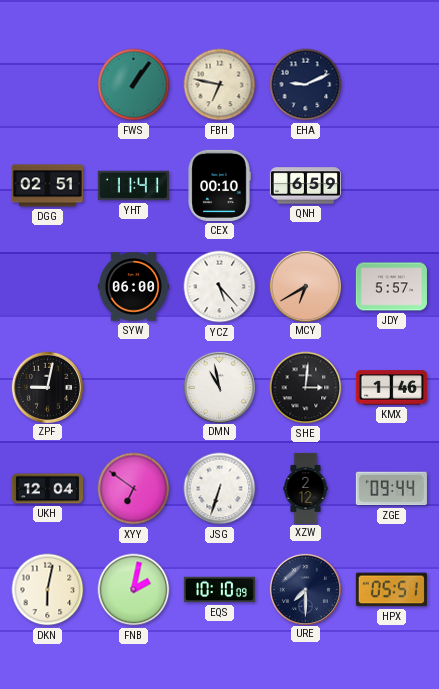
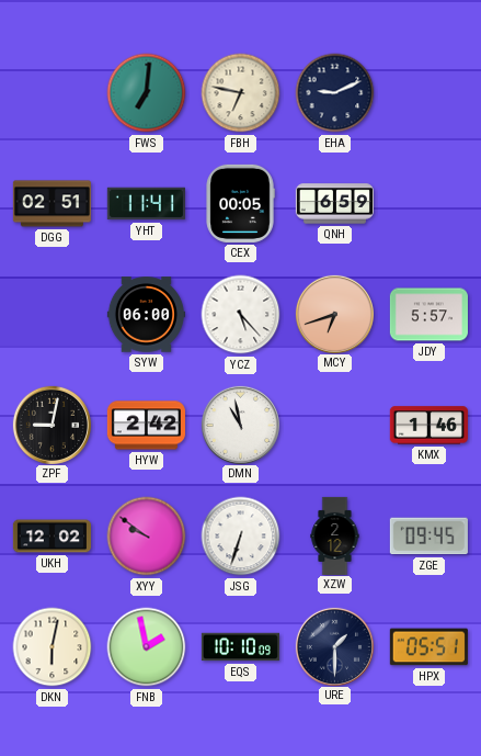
FWS: 1:06 -> 7:01
CEX: 00:10 -> 00:05
MCY: 6:40 -> 6:42
HYW: none -> 2:42
SHE: 3:01 -> none
UKH: 12:04 -> 12:02
XYY: 6:51 -> 9:51
ZGE: 09:44 -> 09:45
FNB: 2:02 -> 1:58
URE: 7:30 -> 1:30
